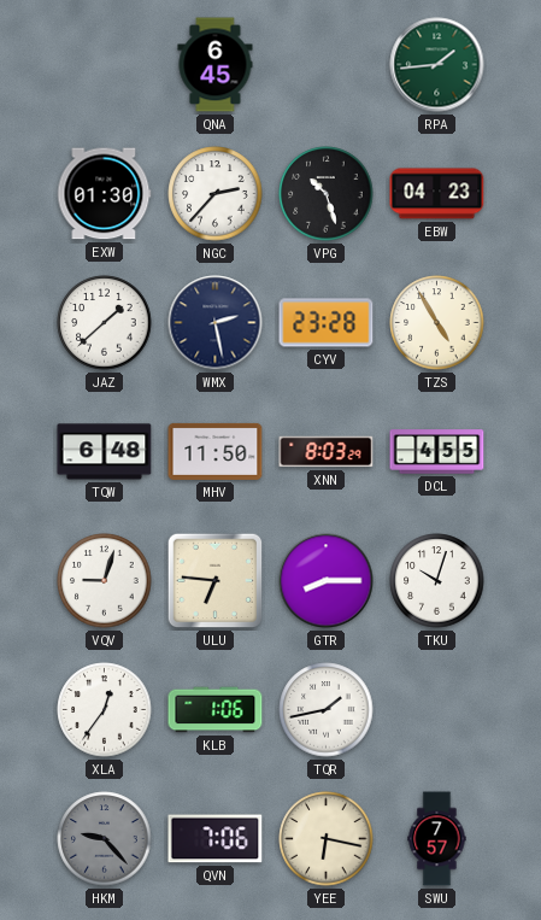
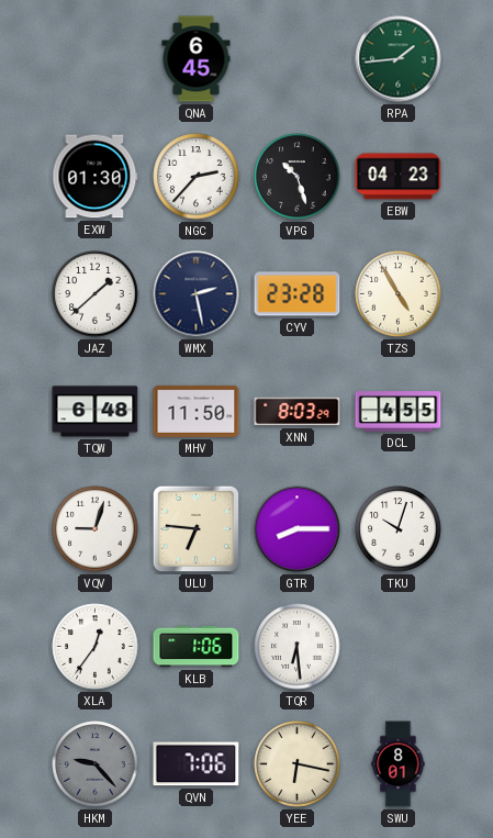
TQR: 1:43 -> 6:29
SWU: 7:57 -> 8:01
